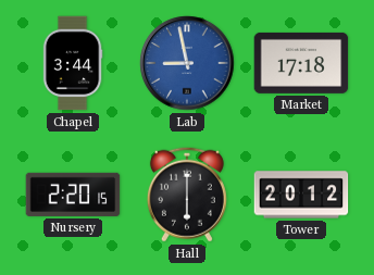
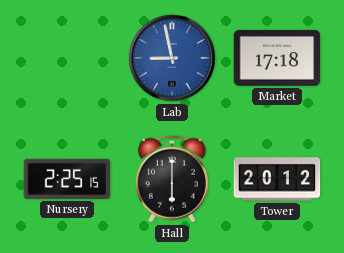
Chapel: 3:44 -> none
Nursery: 2:20 -> 2:25
